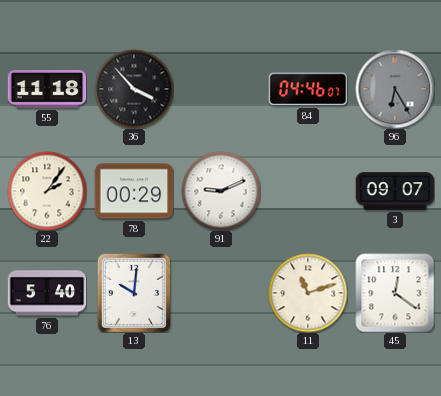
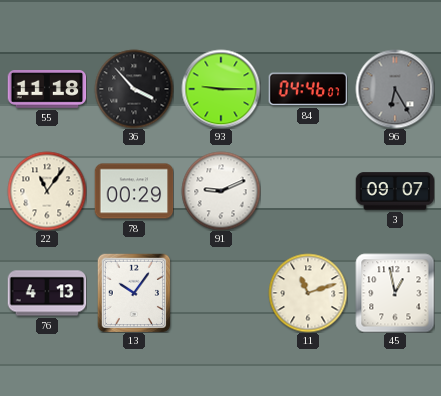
93: none -> 9:15
22: 2:06 -> 11:06
76: 5:40 -> 4:13
13: 10:01 -> 10:06
45: 12:21 -> 12:58
